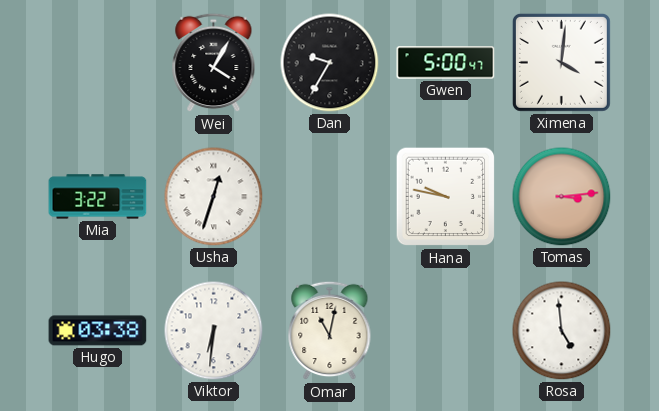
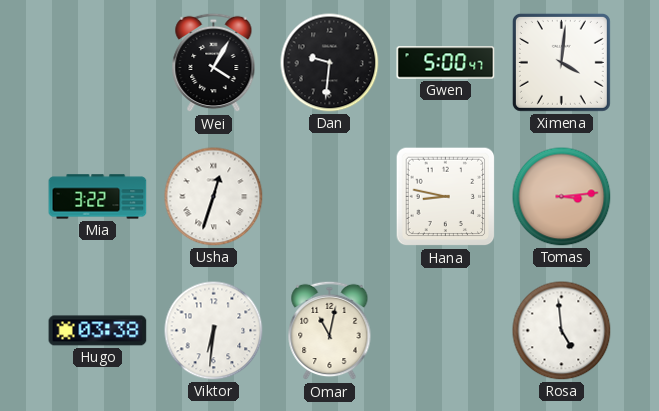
Dan: 9:35 -> 9:31
Hana: 9:47 -> 8:47
